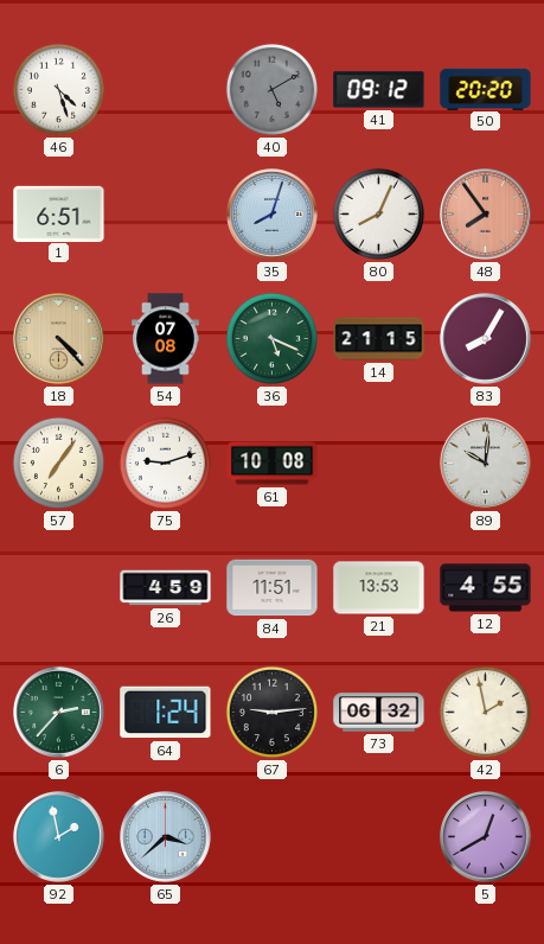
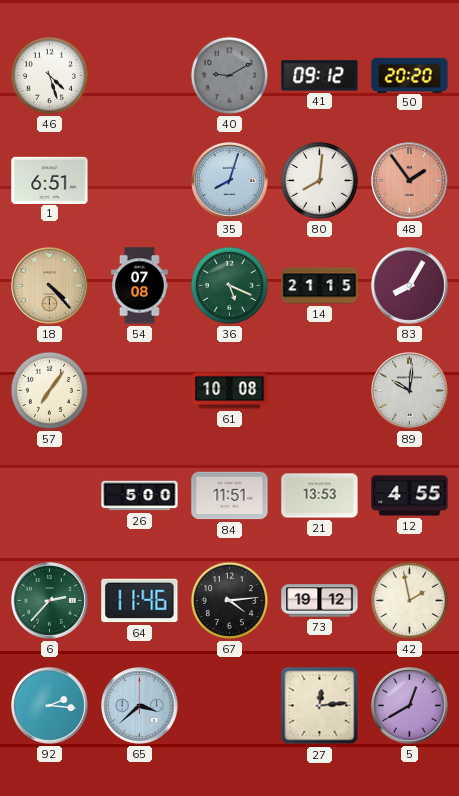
40: 5:10 -> 9:10
80: 8:04 -> 8:01
48: 7:54 -> 1:54
75: 9:12 -> none
26: 4:59 -> 5:00
64: 1:24 -> 11:46
67: 9:14 -> 4:14
73: 06:32 -> 19:12
92: 1:58 -> 2:16
27: none -> 12:14
